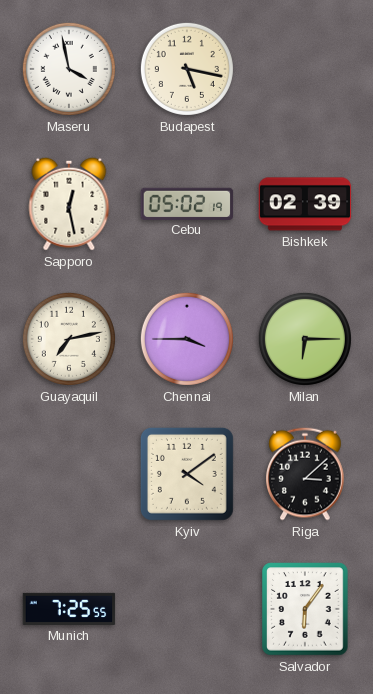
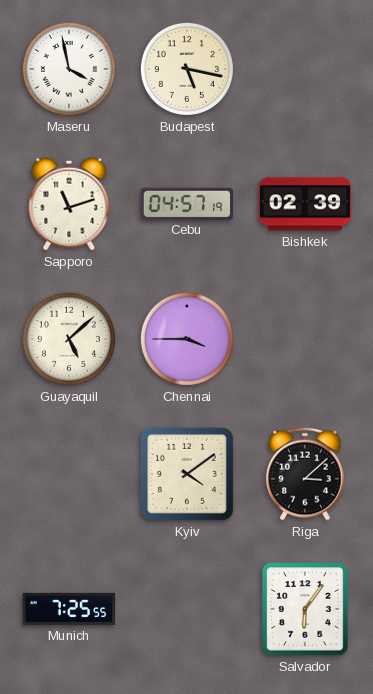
Sapporo: 12:28 -> 11:12
Cebu: 05:02 -> 04:57
Guayaquil: 7:13 -> 5:08
Milan: 6:15 -> none
